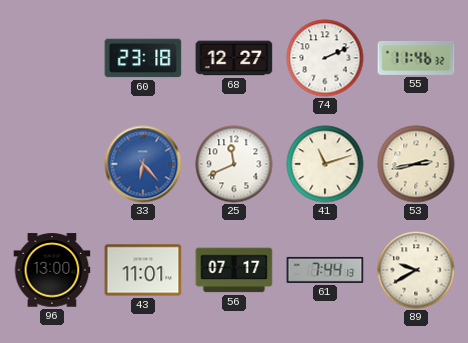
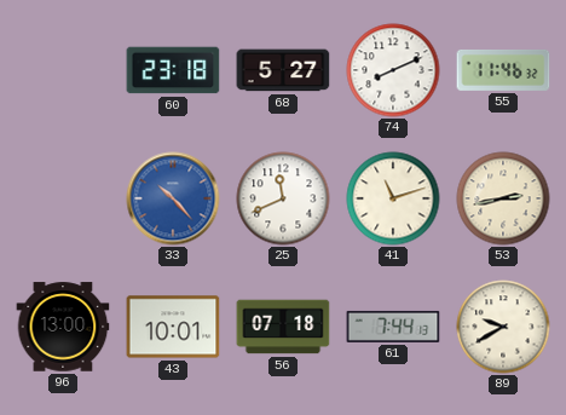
68: 12:27 -> 5:27
74: 2:11 -> 8:11
33: 6:23 -> 10:23
43: 11:01 -> 10:01
56: 07:17 -> 07:18
